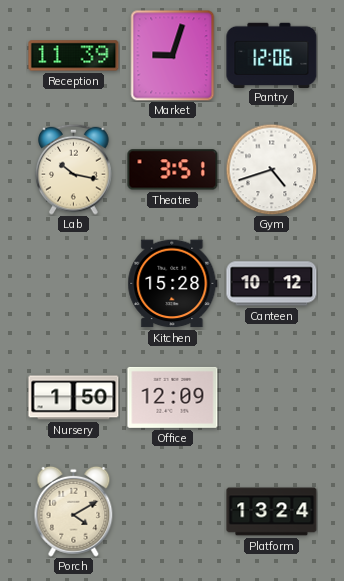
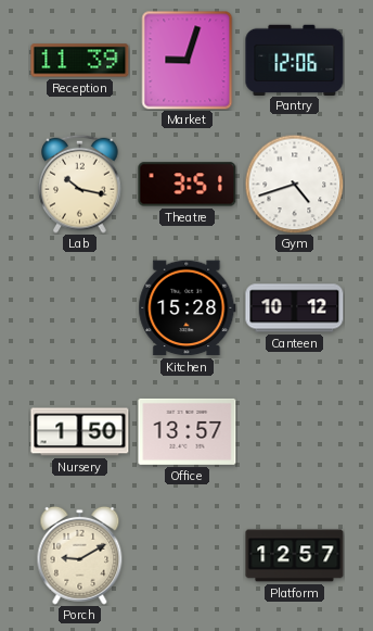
Office: 12:09 -> 13:57
Porch: 4:10 -> 9:10
Platform: 13:24 -> 12:57
